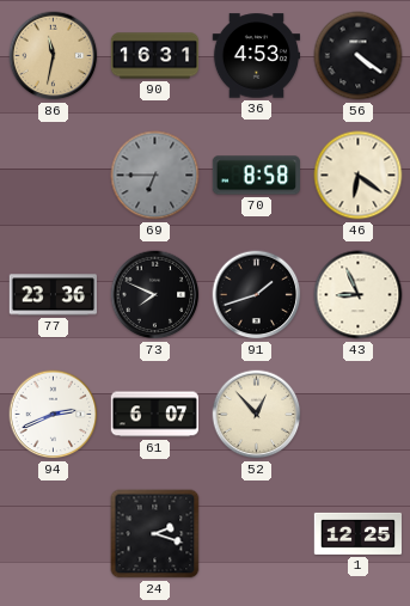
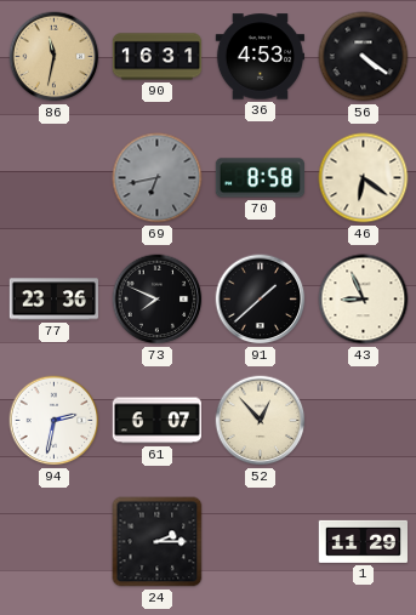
69: 6:45 -> 6:43
91: 1:42 -> 1:38
94: 2:41 -> 2:32
24: 2:18 -> 2:15
1: 12:25 -> 11:29
